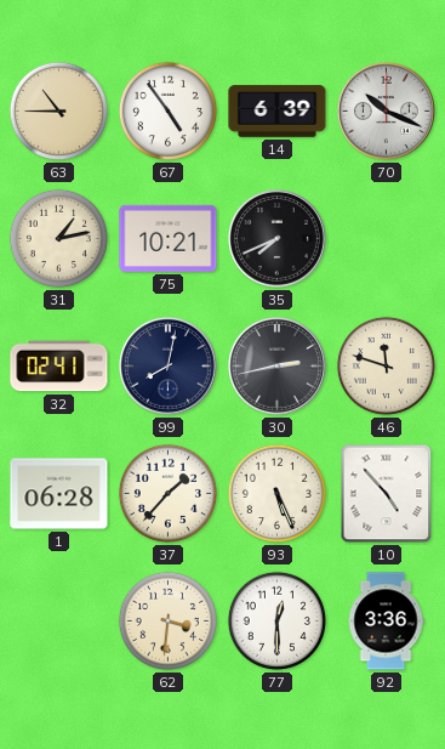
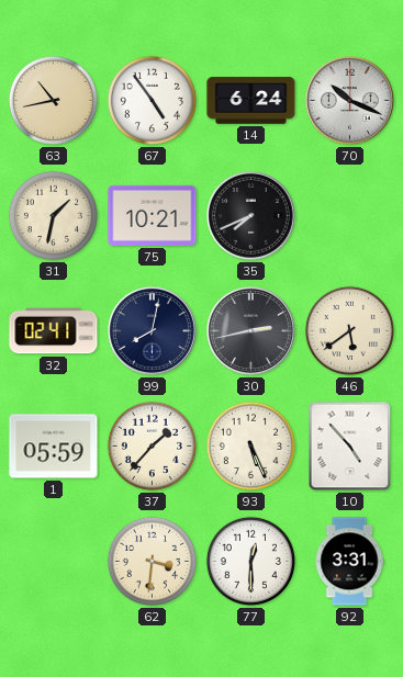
63: 10:45 -> 10:43
14: 6:39 -> 6:24
31: 1:13 -> 1:32
46: 11:48 -> 5:39
1: 06:28 -> 05:59
92: 3:36 -> 3:31
